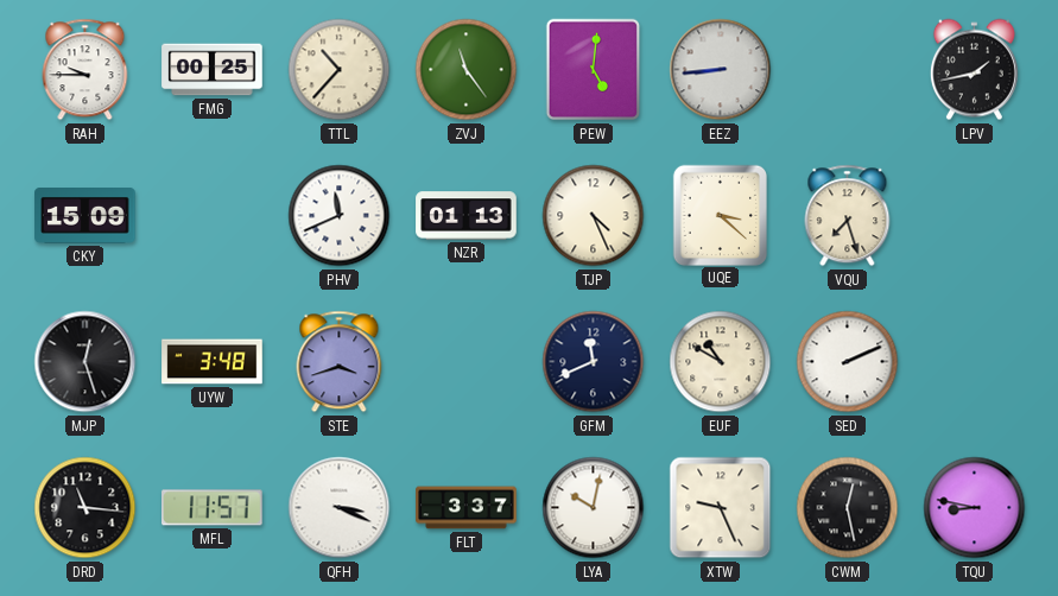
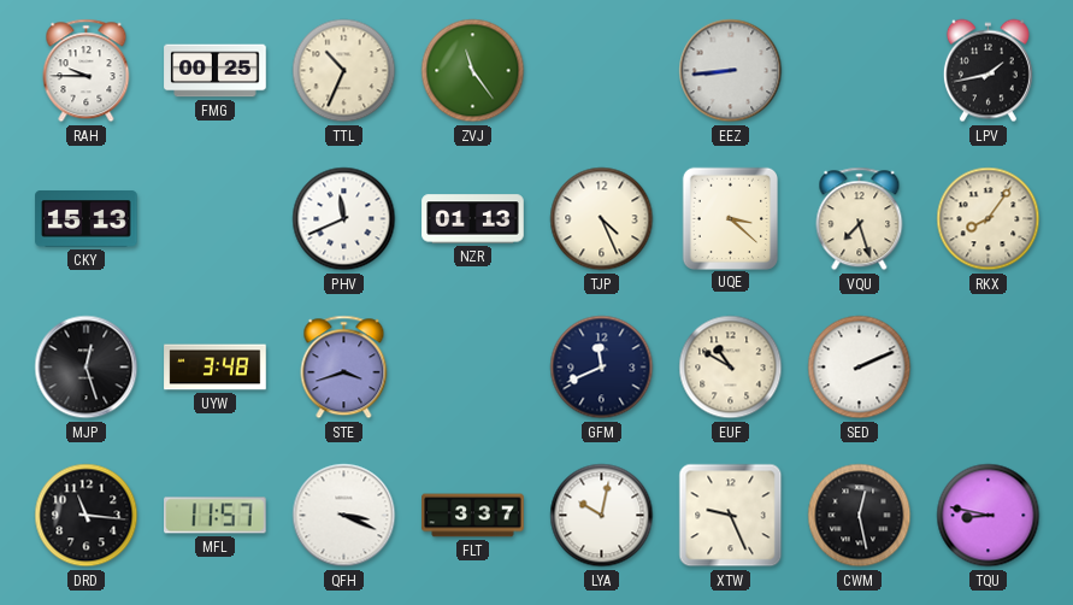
TTL: 10:37 -> 10:34
PEW: 5:01 -> none
CKY: 15:09 -> 15:13
RKX: none -> 8:06
